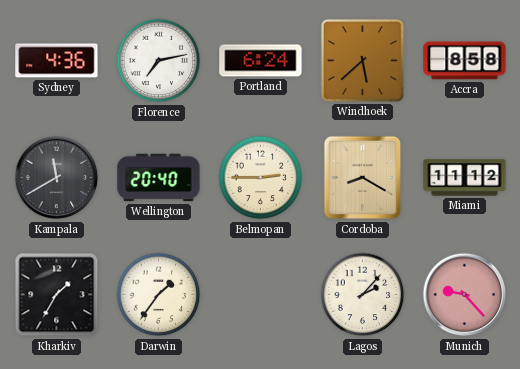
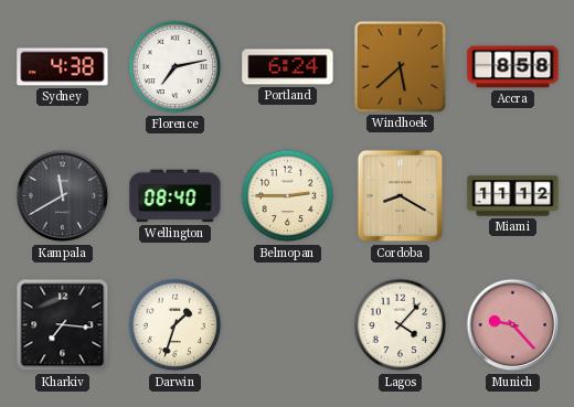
Sydney: 4:36 -> 4:38
Wellington: 20:40 -> 08:40
Kharkiv: 1:35 -> 7:16
Darwin: 1:36 -> 1:33
Lagos: 2:07 -> 4:07
